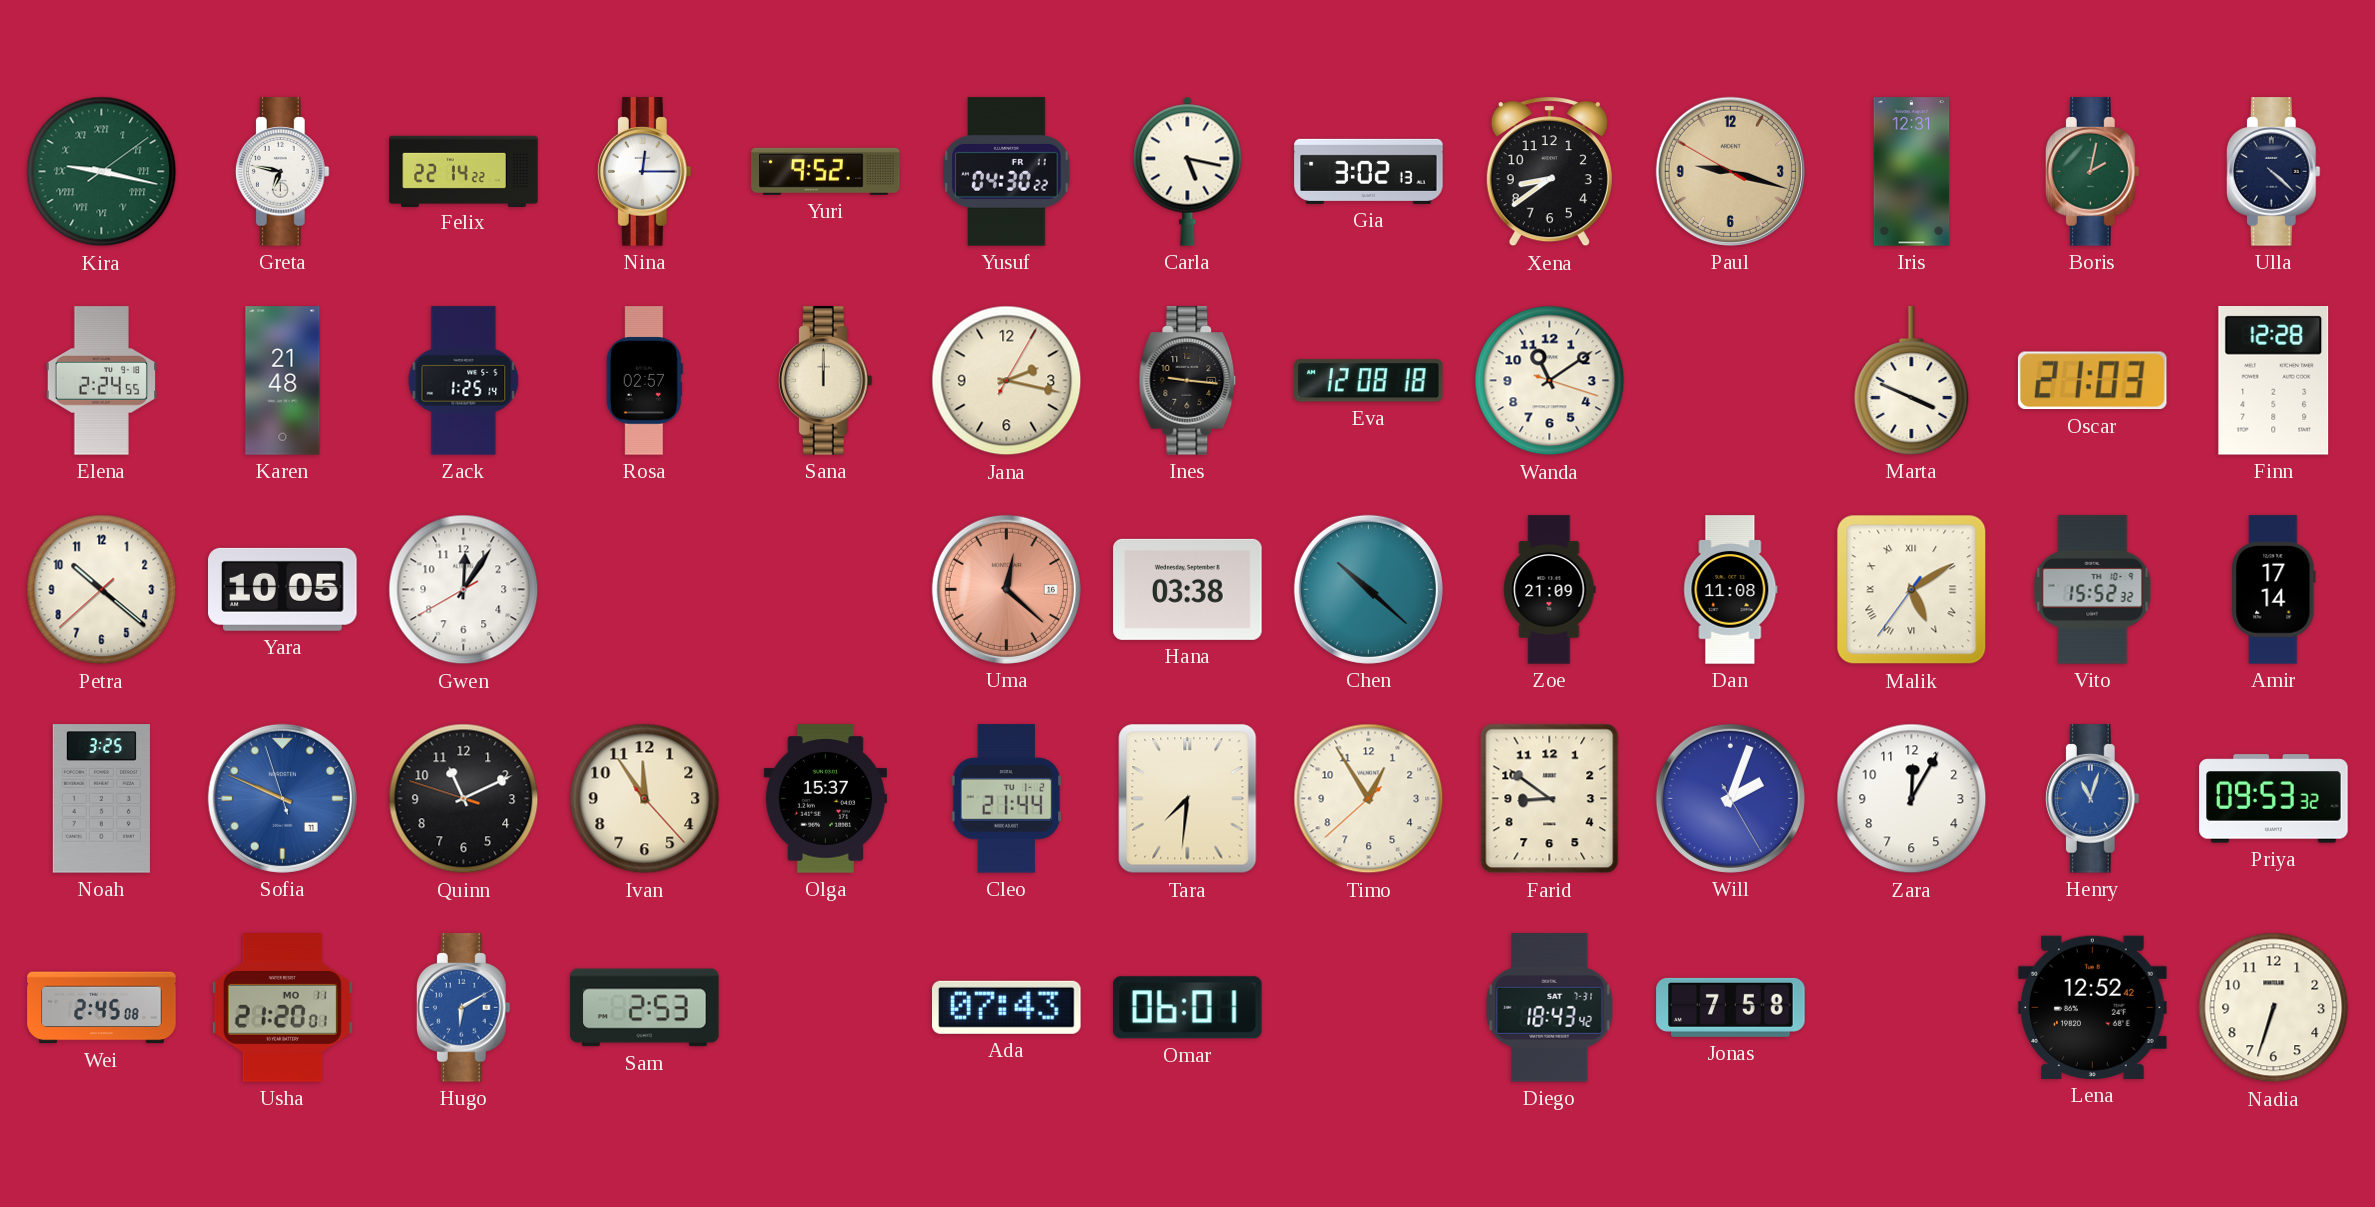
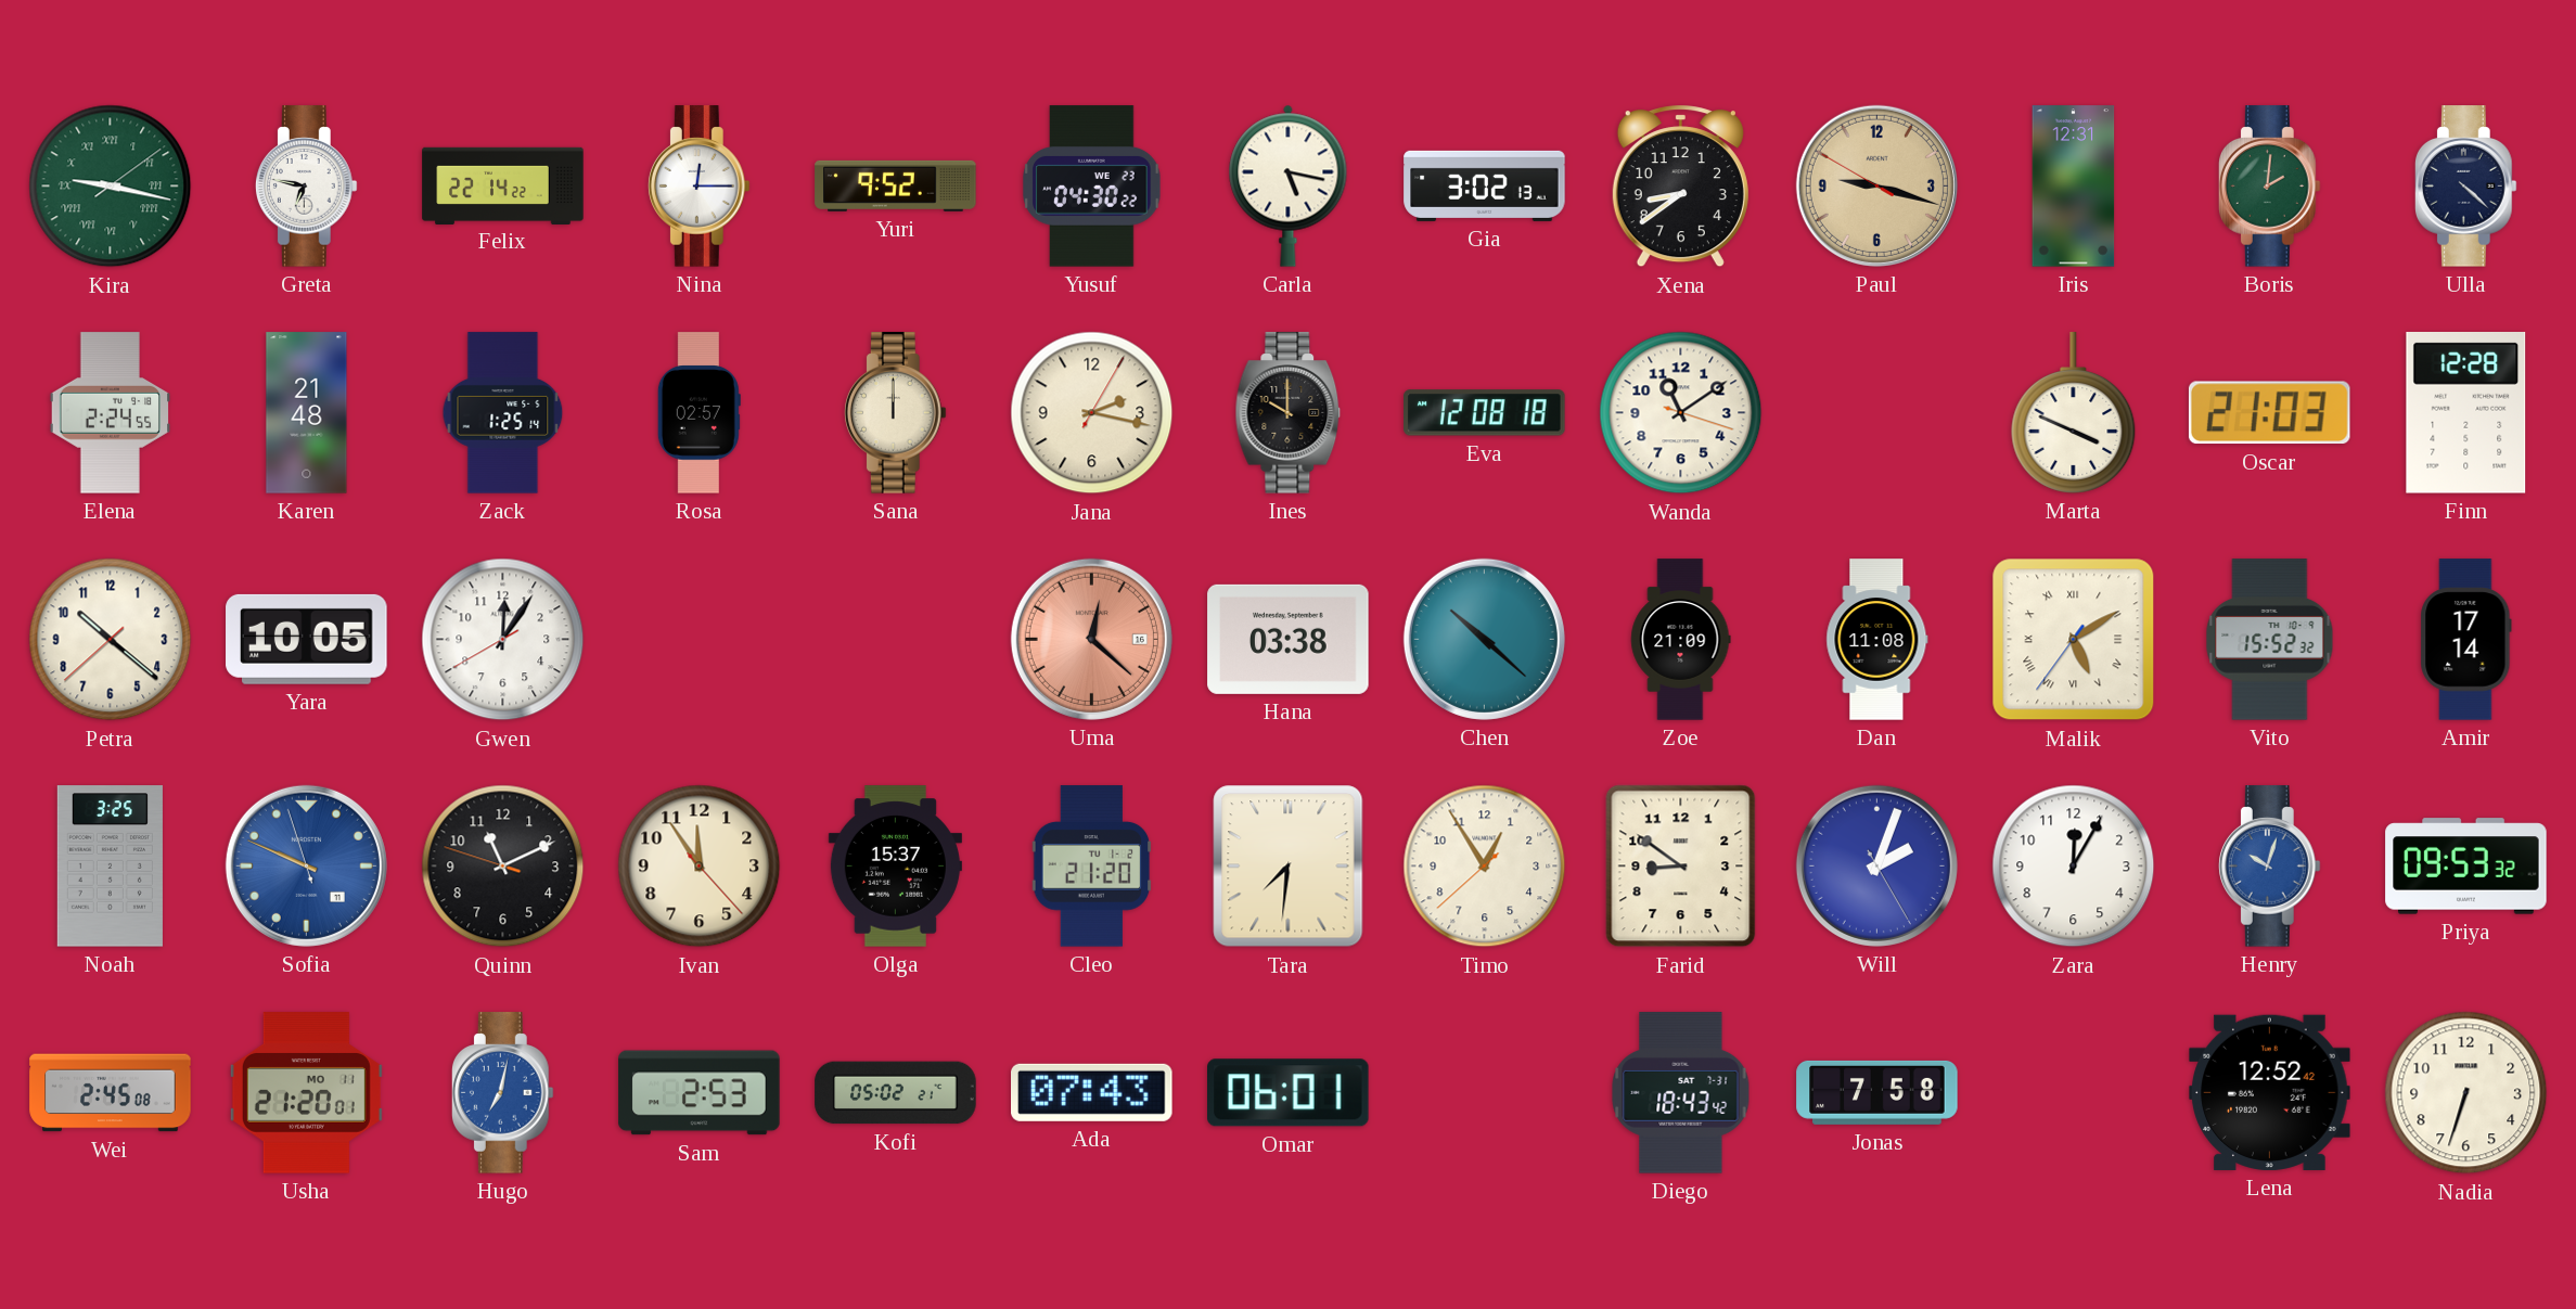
Yusuf date: FR 11 -> WE 23
Boris: 2:02 -> 2:01
Ines: 9:16 -> 10:00
Cleo: 21:44 -> 21:20
Henry: 11:03 -> 10:03
Hugo: 6:10 -> 7:02
Kofi: none -> 05:02
